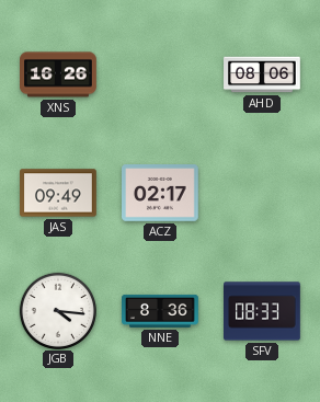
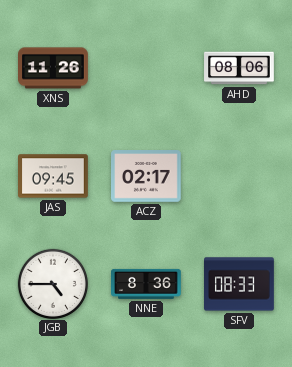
XNS: 16:26 -> 11:26
JAS: 09:49 -> 09:45
JGB: 4:16 -> 4:45
